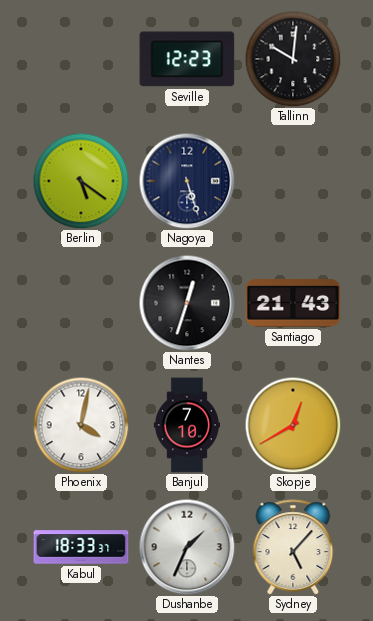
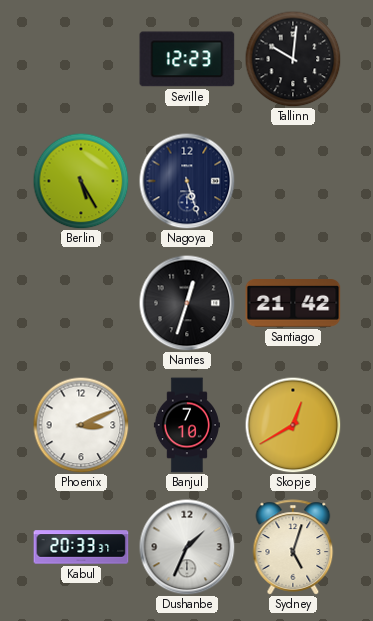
Berlin: 5:21 -> 5:25
Santiago: 21:43 -> 21:42
Phoenix: 4:02 -> 3:11
Kabul: 18:33 -> 20:33
Sydney: 5:07 -> 5:03
